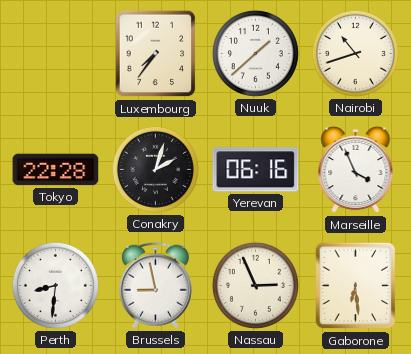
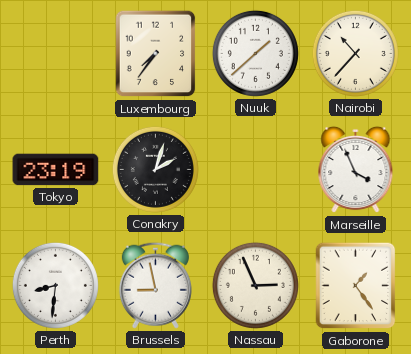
Nairobi: 10:42 -> 10:37
Tokyo: 22:28 -> 23:19
Yerevan: 06:16 -> none
Gaborone: 6:29 -> 1:24
